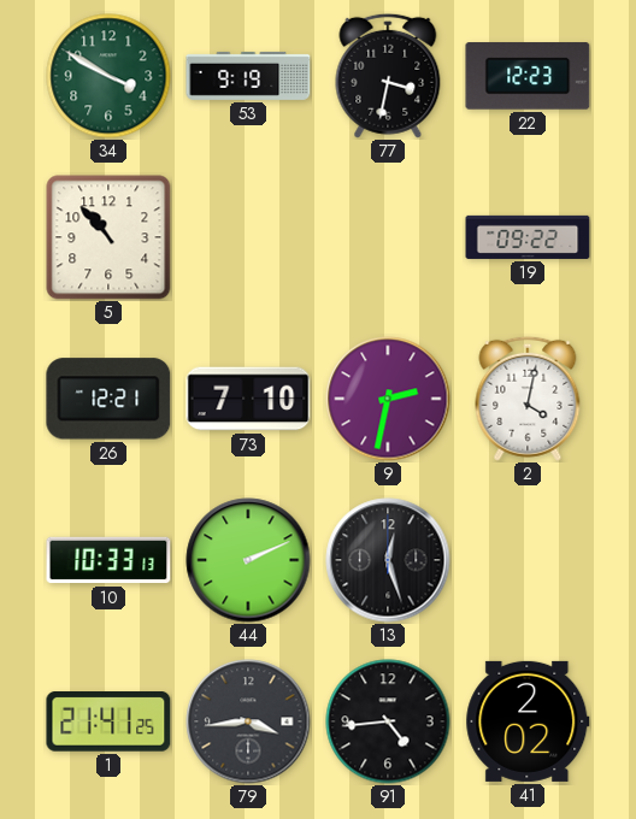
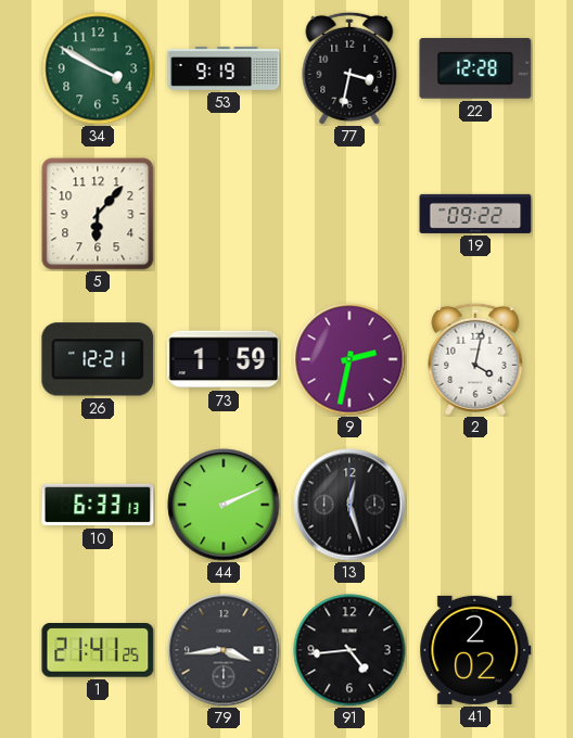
22: 12:23 -> 12:28
5: 10:53 -> 6:07
73: 7:10 -> 1:59
10: 10:33 -> 6:33
